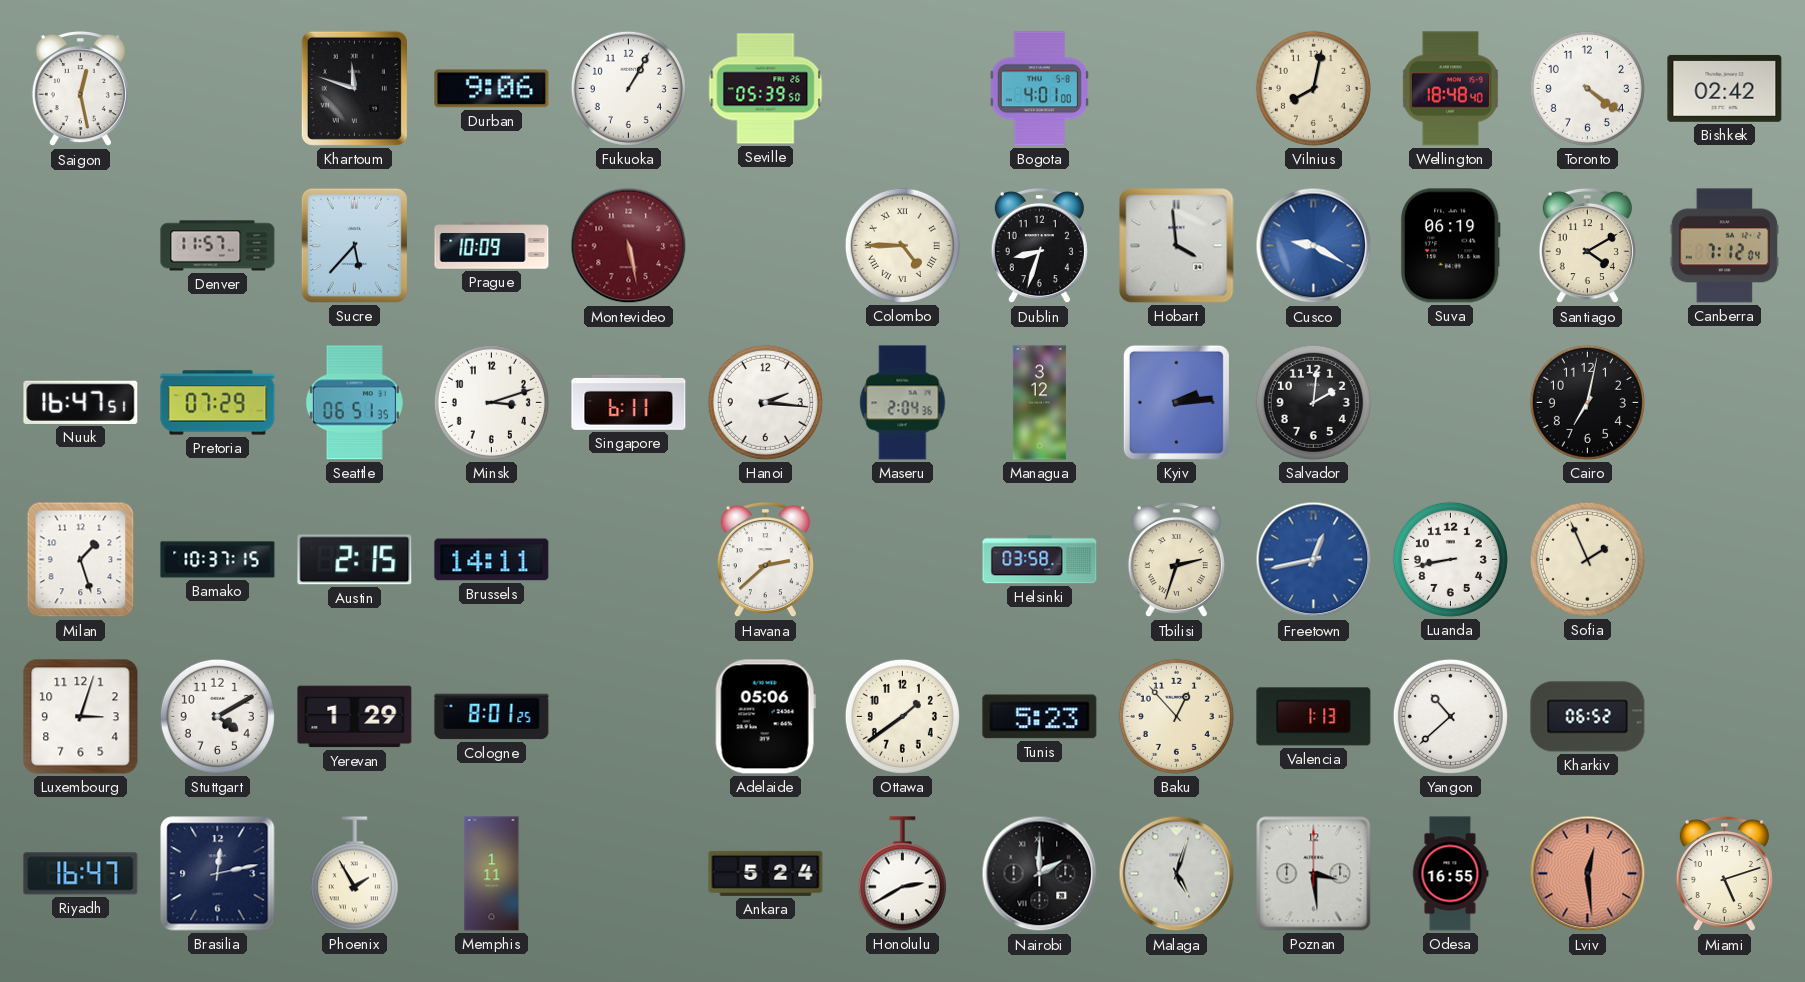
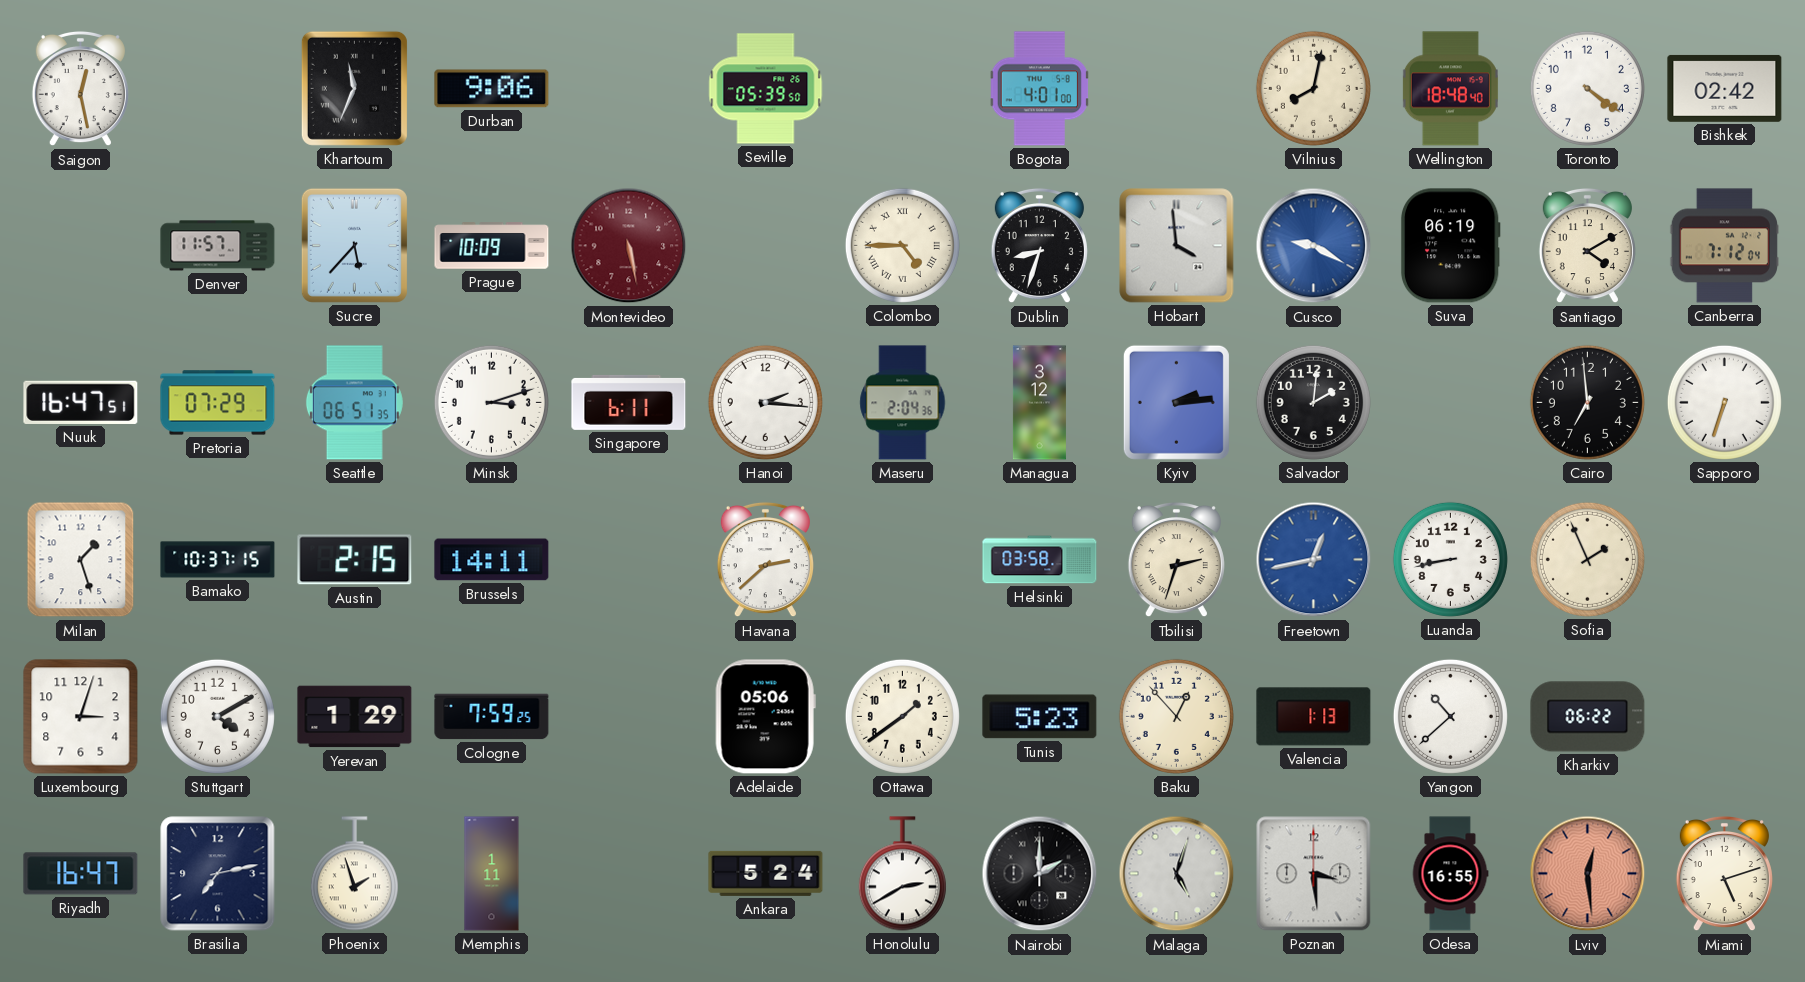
Khartoum: 11:48 -> 11:34
Fukuoka: 1:05 -> none
Cairo: 7:02 -> 6:59
Sapporo: none -> 6:33
Cologne: 8:01 -> 7:59
Kharkiv: 06:52 -> 06:22
Brasilia: 12:13 -> 7:13
Phoenix: 1:55 -> 1:57
